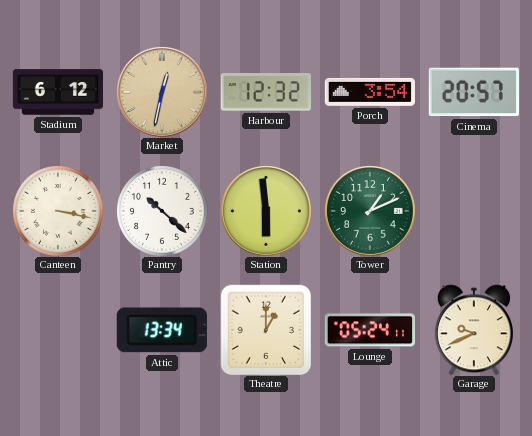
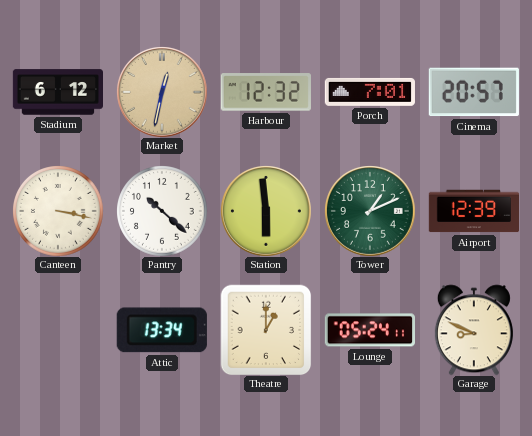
Porch: 3:54 -> 7:01
Airport: none -> 12:39
Garage: 9:41 -> 8:49
